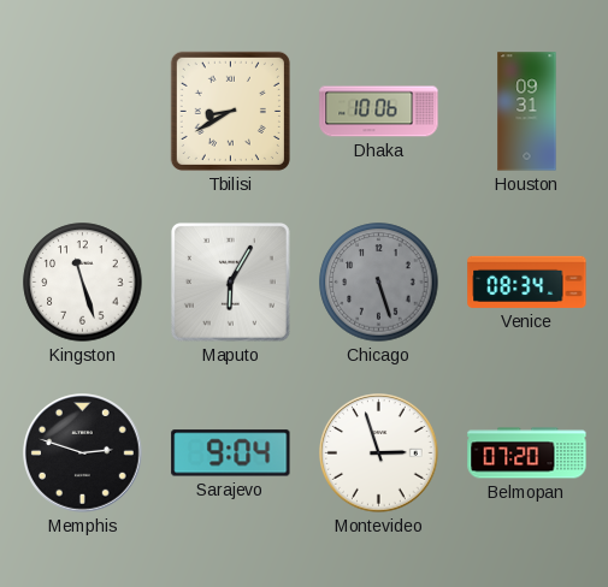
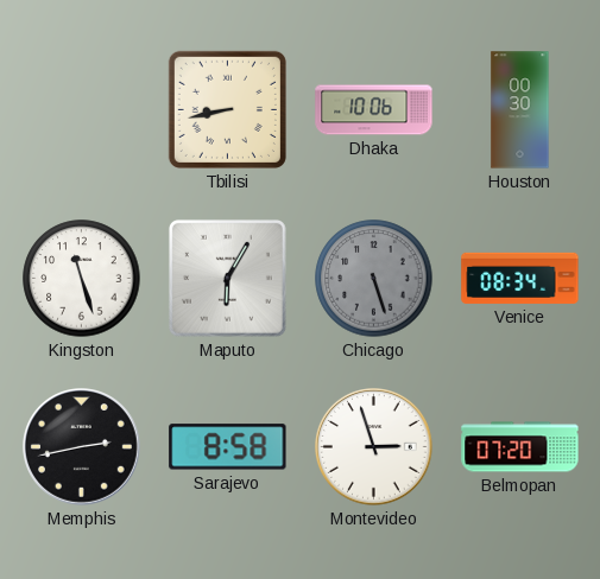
Tbilisi: 8:40 -> 8:43
Houston: 09:31 -> 00:30
Memphis: 2:48 -> 2:43
Sarajevo: 9:04 -> 8:58
